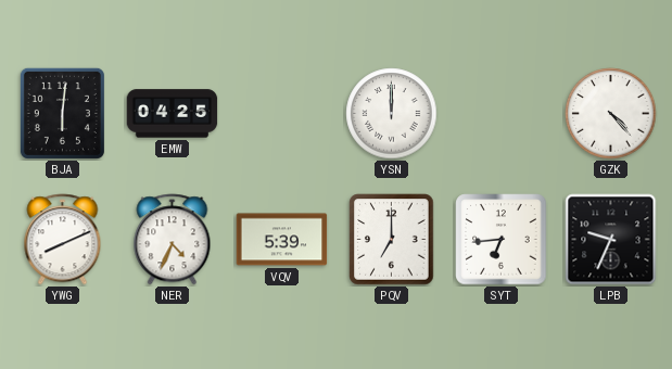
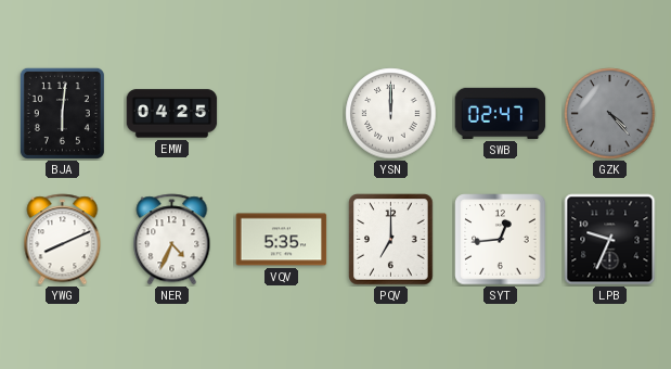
SWB: none -> 02:47
GZK dial: white -> grey
VQV: 5:39 -> 5:35
SYT: 6:44 -> 12:44
